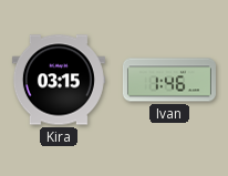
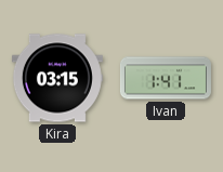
Ivan: 1:46 -> 1:41
